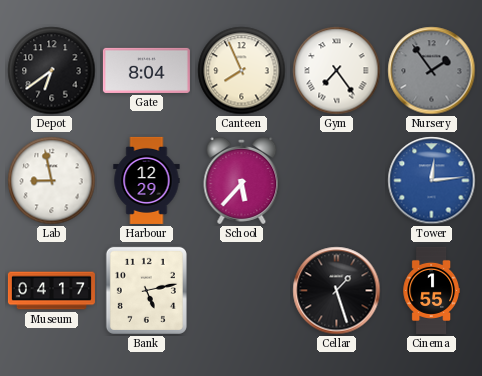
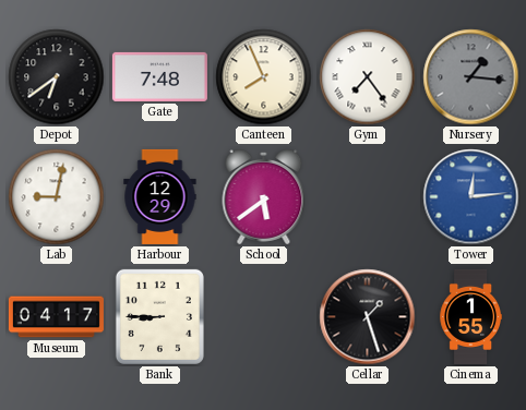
Gate: 8:04 -> 7:48
Nursery: 1:54 -> 1:16
Lab: 8:58 -> 9:02
School: 5:37 -> 5:39
Bank: 5:13 -> 8:45
